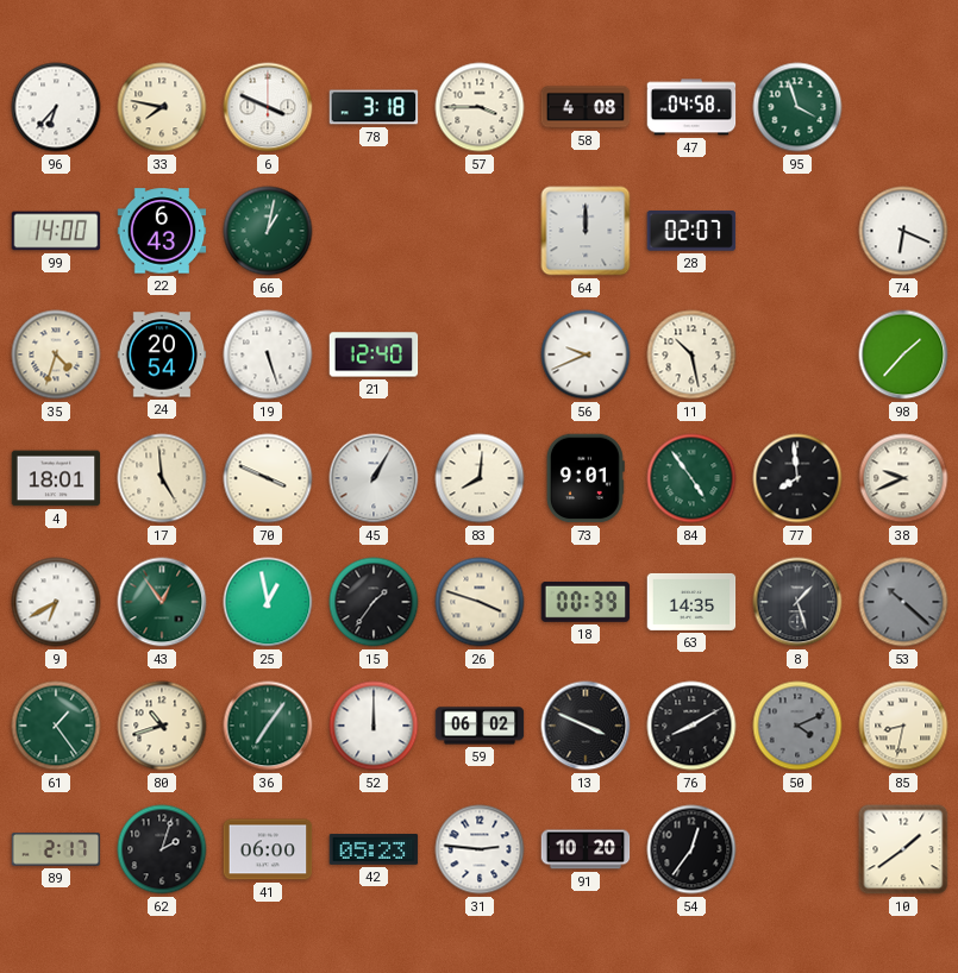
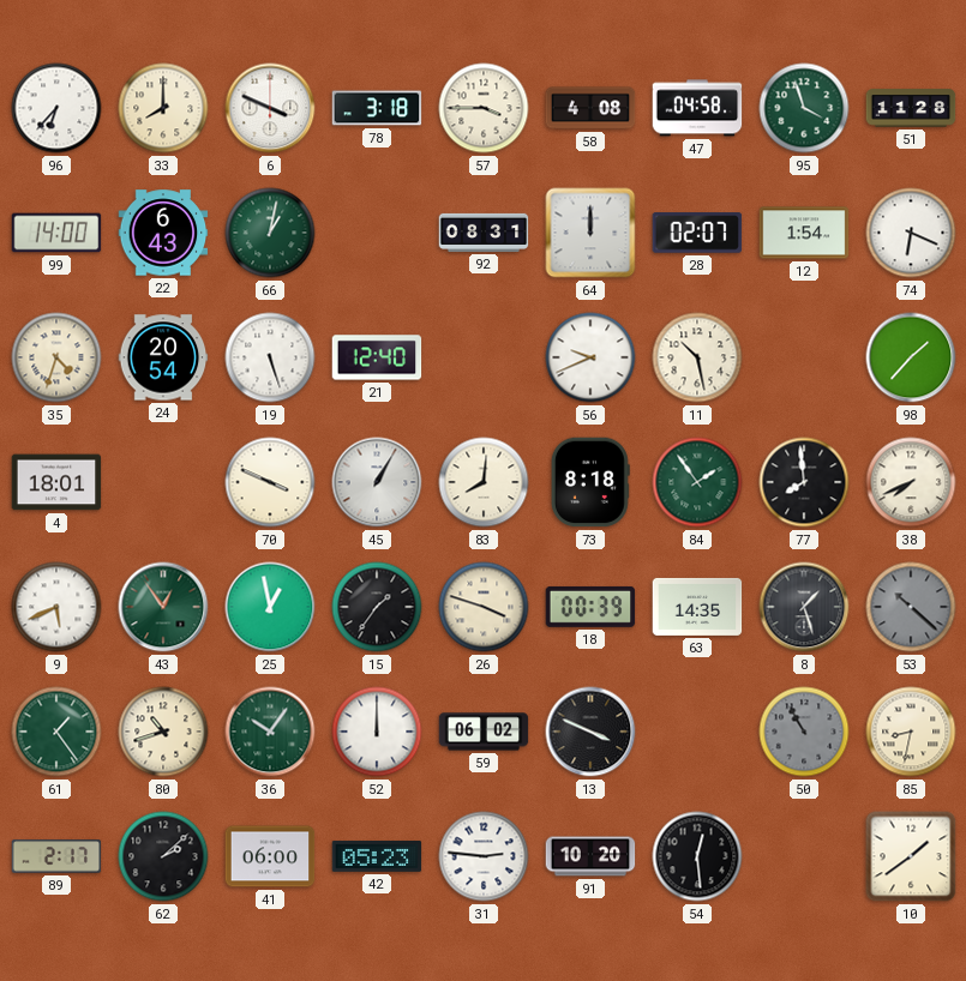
33: 7:47 -> 8:00
51: none -> 11:28
92: none -> 08:31
12: none -> 1:54
17: 4:59 -> none
73: 9:01 -> 8:18
84: 4:54 -> 1:54
38: 9:41 -> 7:41
9: 6:40 -> 5:41
36: 7:06 -> 10:06
76: 8:10 -> none
50: 4:11 -> 10:55
62: 2:03 -> 2:08
54: 12:36 -> 12:29
